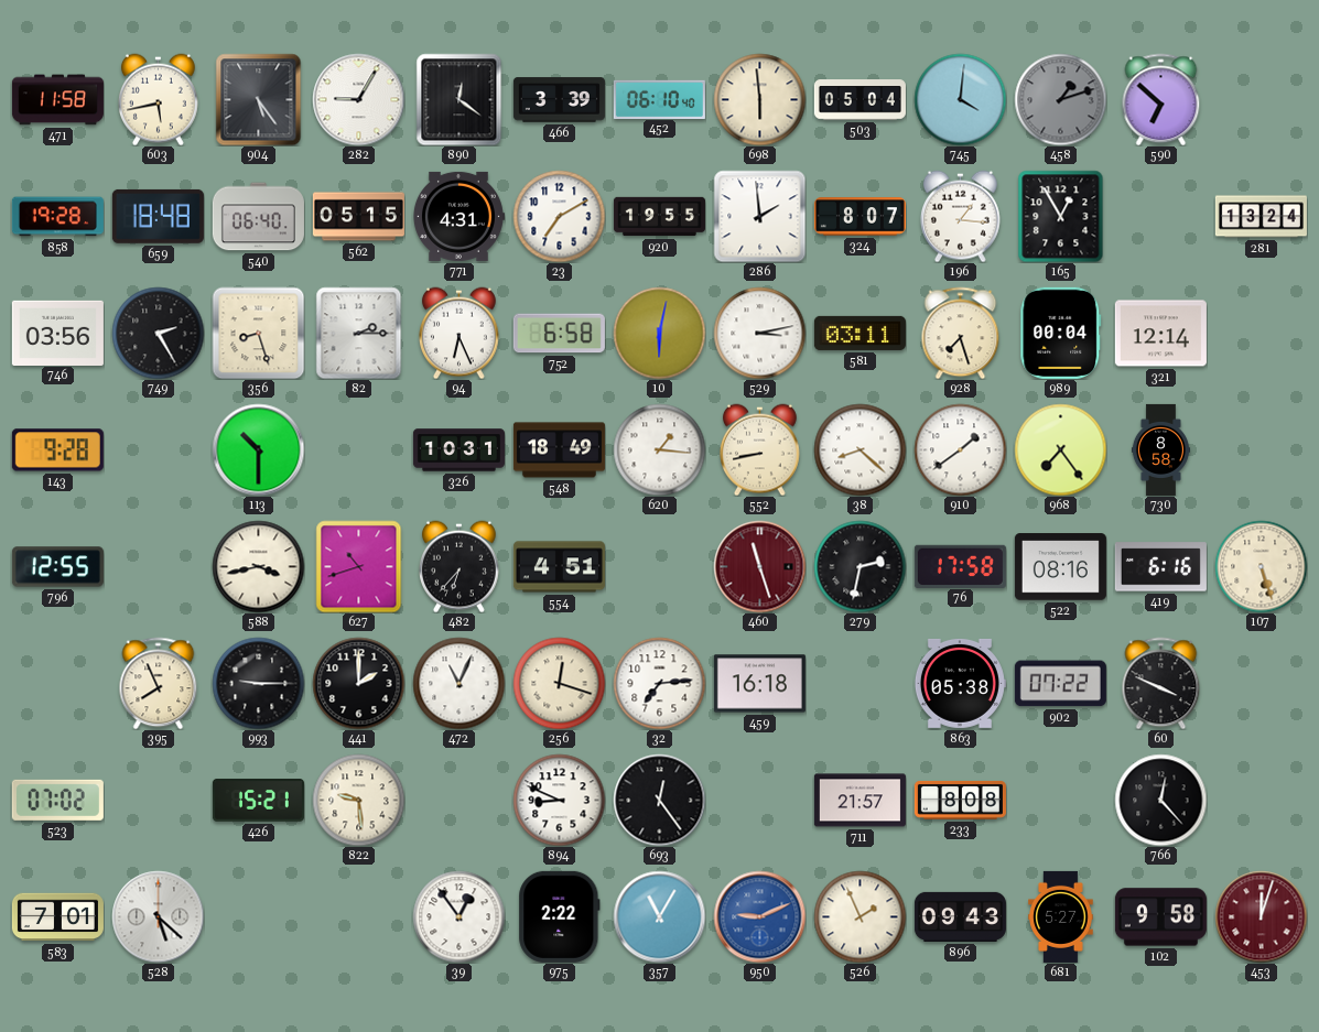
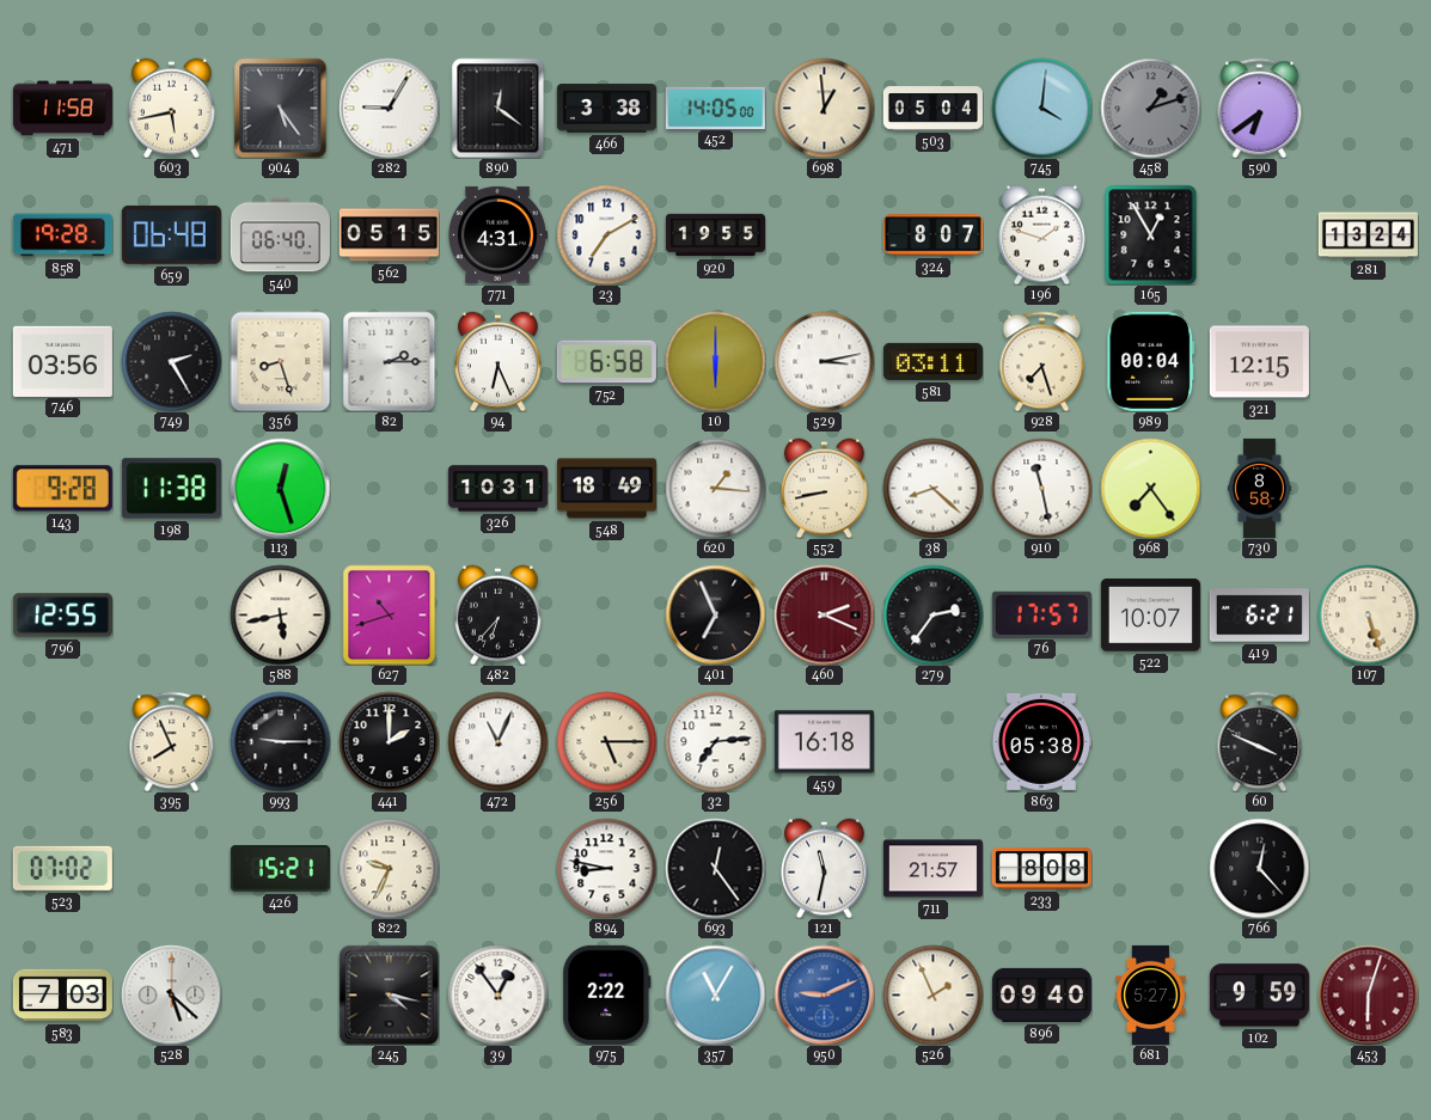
466: 3:39 -> 3:38
452: 06:10 -> 14:05
698: 5:59 -> 12:59
590: 6:52 -> 6:39
659: 18:48 -> 06:48
286: 1:59 -> none
196: 1:16 -> 1:48
10: 6:02 -> 6:00
321: 12:14 -> 12:15
198: none -> 11:38
113: 10:30 -> 12:27
910: 1:39 -> 11:28
588: 3:43 -> 5:43
554: 4:51 -> none
401: none -> 6:56
460: 11:27 -> 2:19
279: 2:32 -> 2:36
76: 17:58 -> 17:57
522: 08:16 -> 10:07
419: 6:16 -> 6:21
256: 12:18 -> 5:15
902: 07:22 -> none
822: 9:29 -> 9:34
894: 8:49 -> 8:47
121: none -> 11:32
583: 7:01 -> 7:03
245: none -> 4:17
896: 09:43 -> 09:40
102: 9:58 -> 9:59
453: 12:03 -> 6:03
